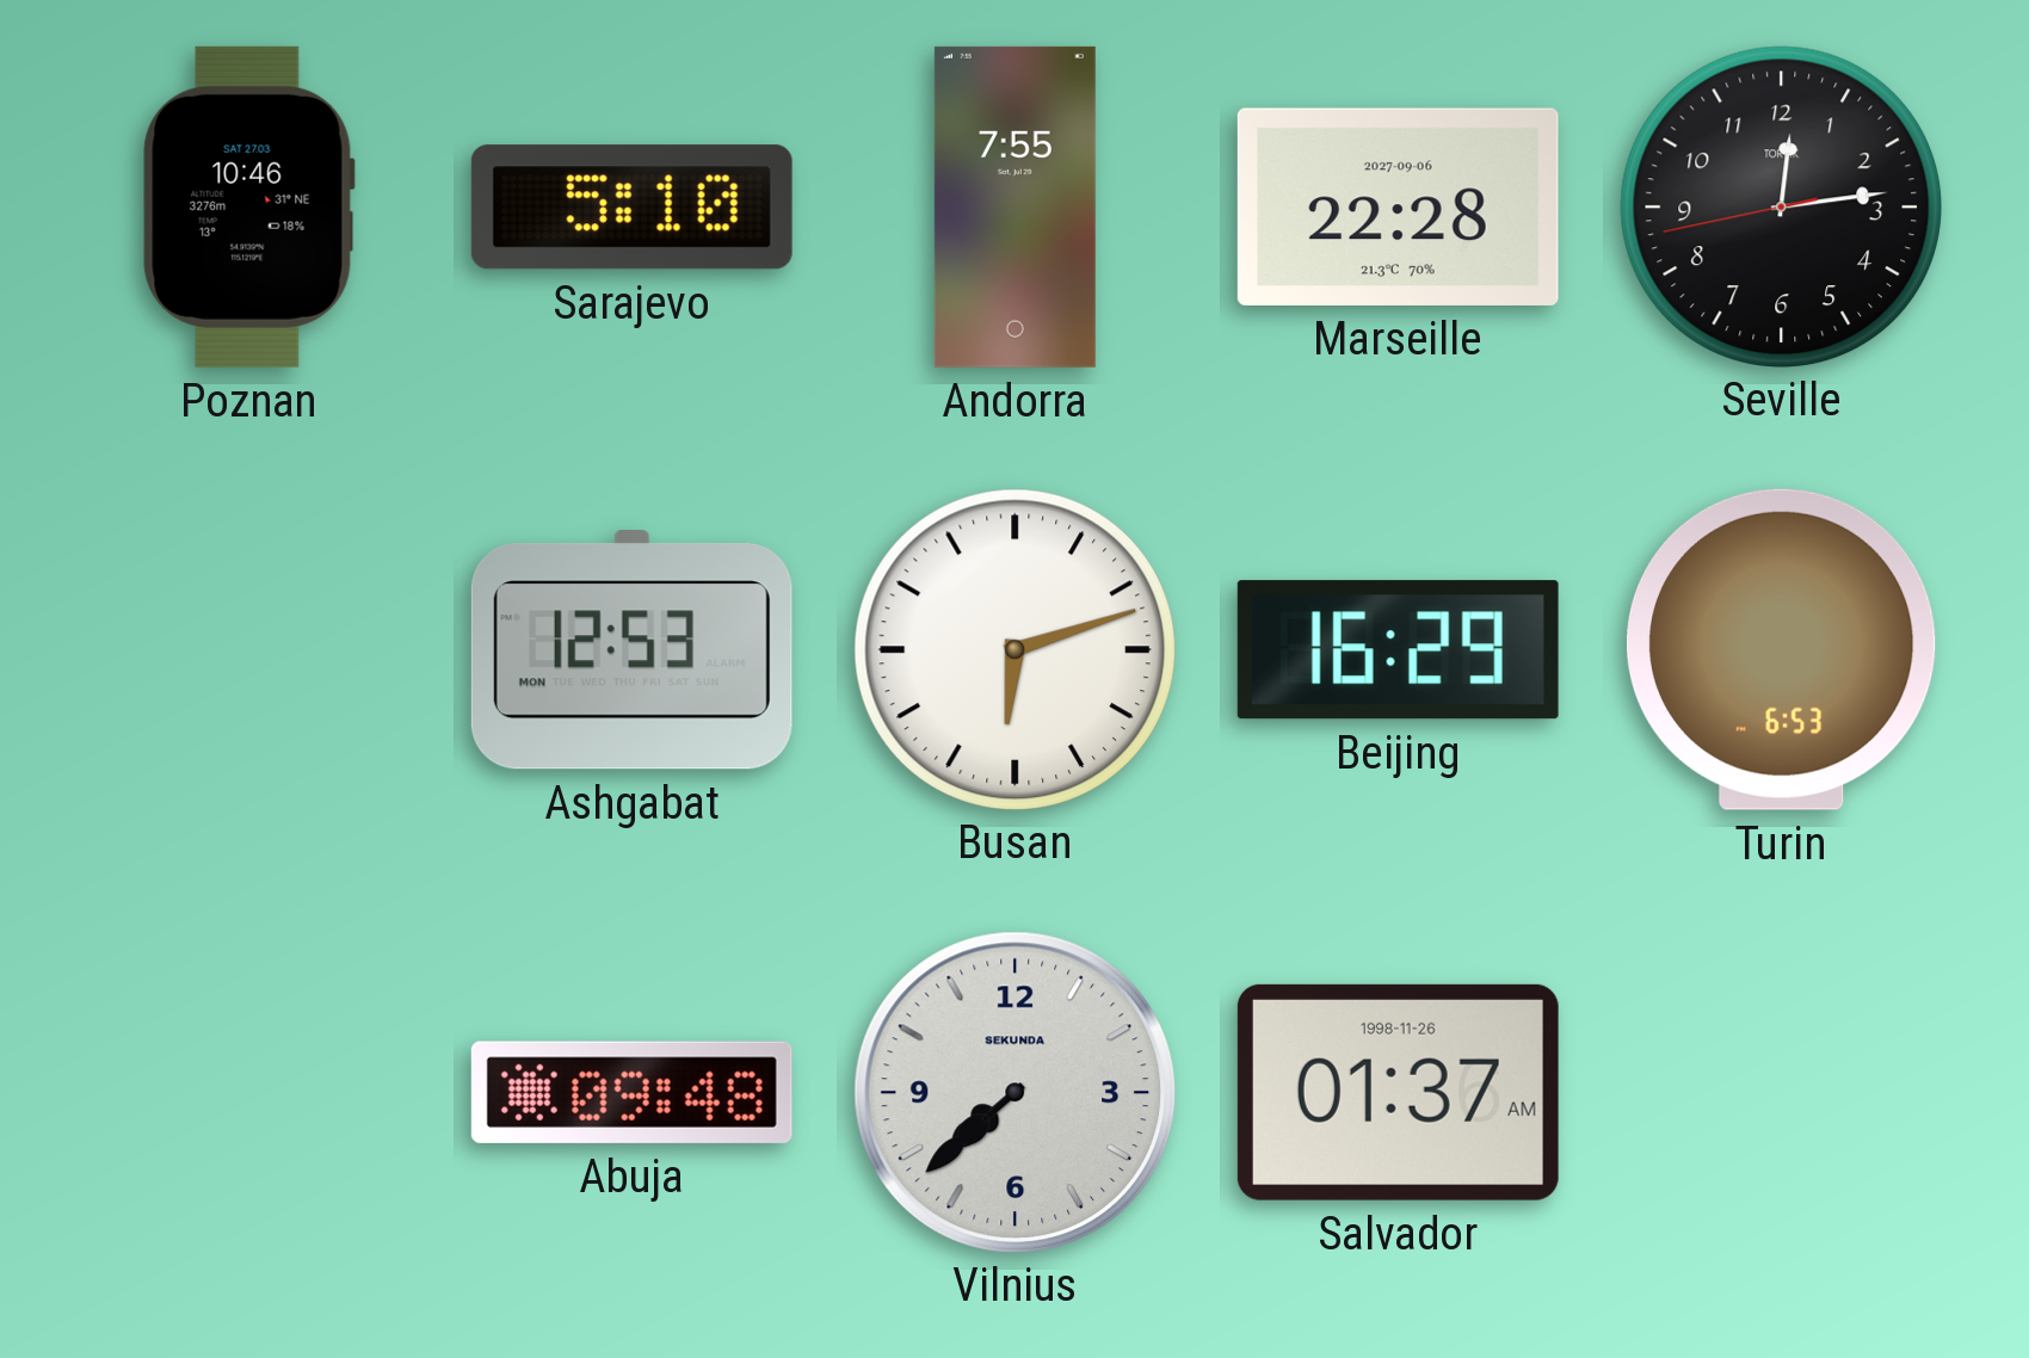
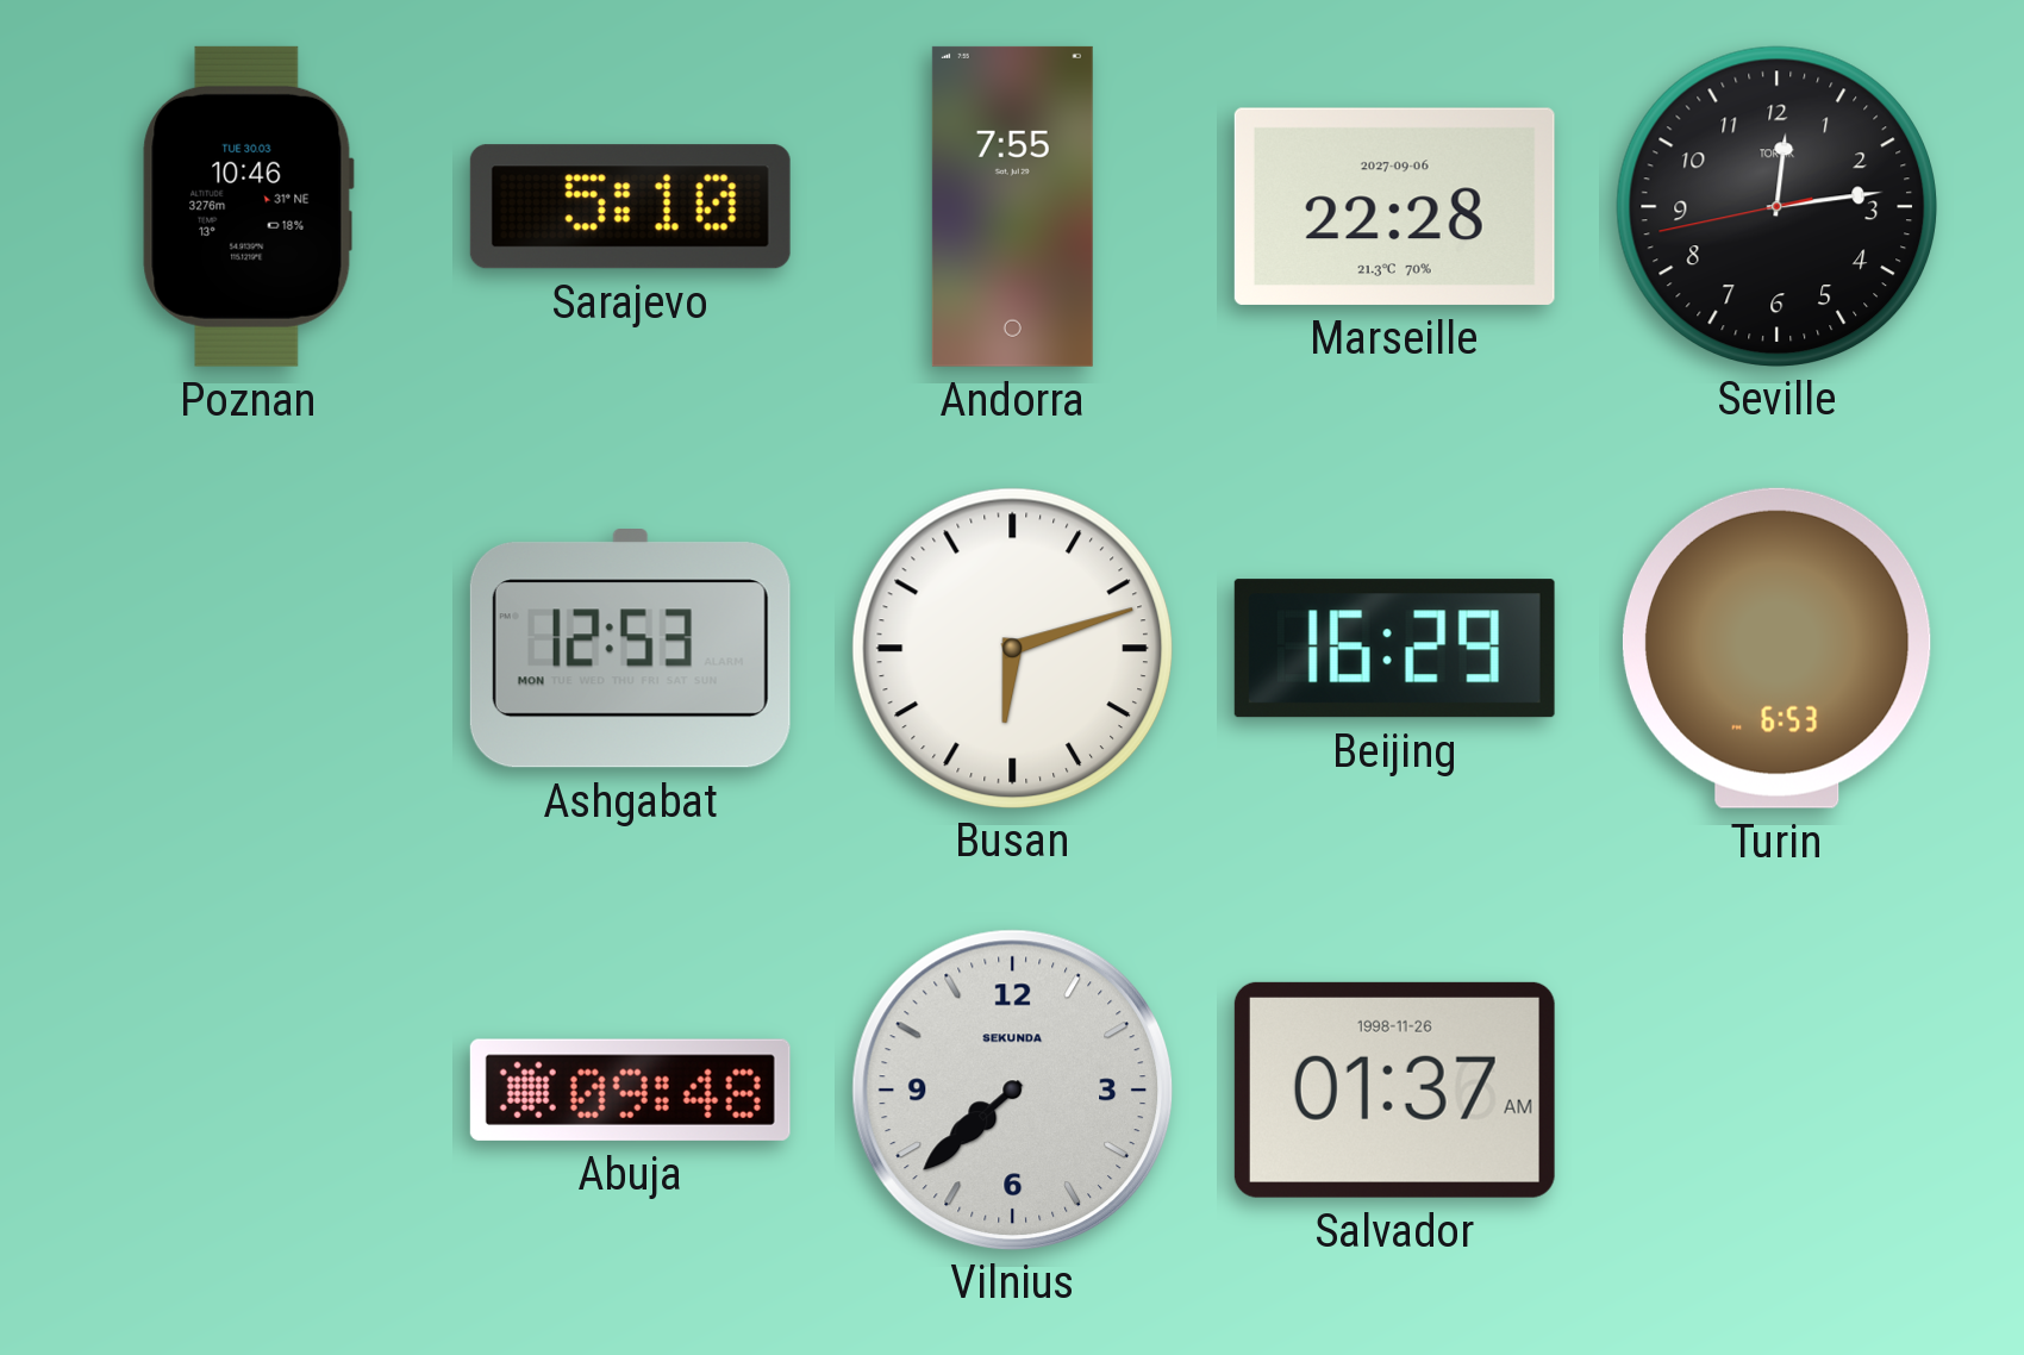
Poznan date: SAT 27.03 -> TUE 30.03
